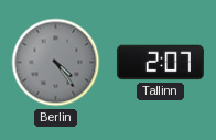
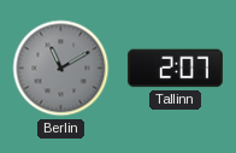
Berlin: 4:24 -> 11:10
